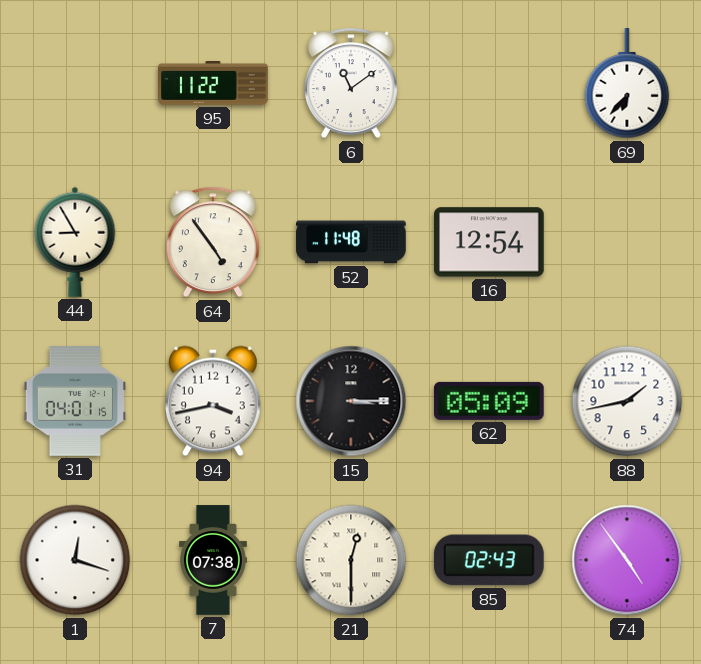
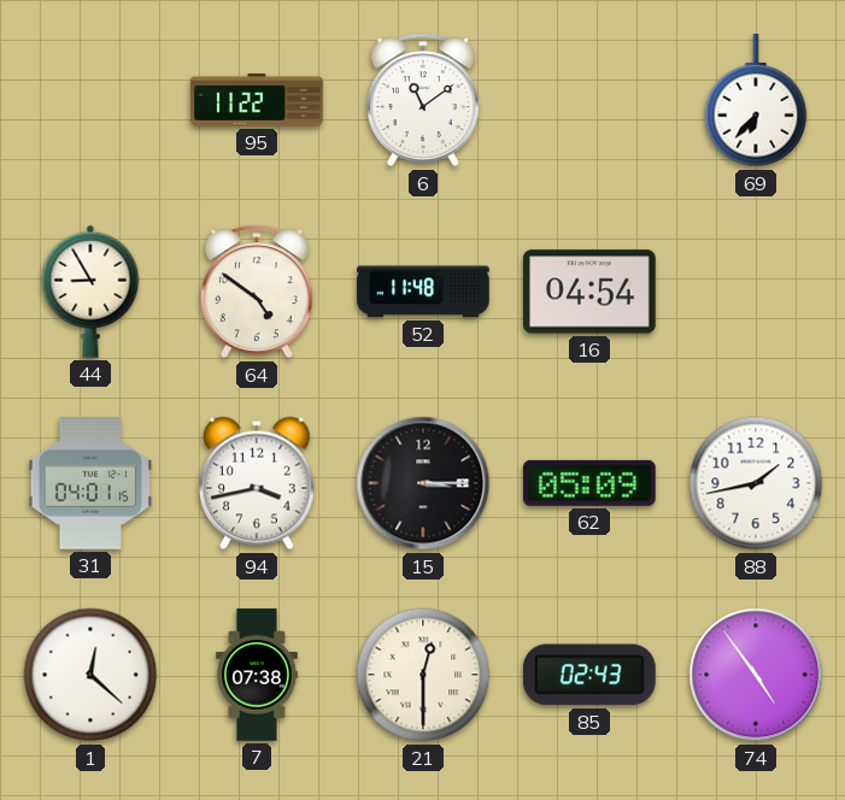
64: 4:54 -> 4:51
16: 12:54 -> 04:54
1: 12:18 -> 12:22
